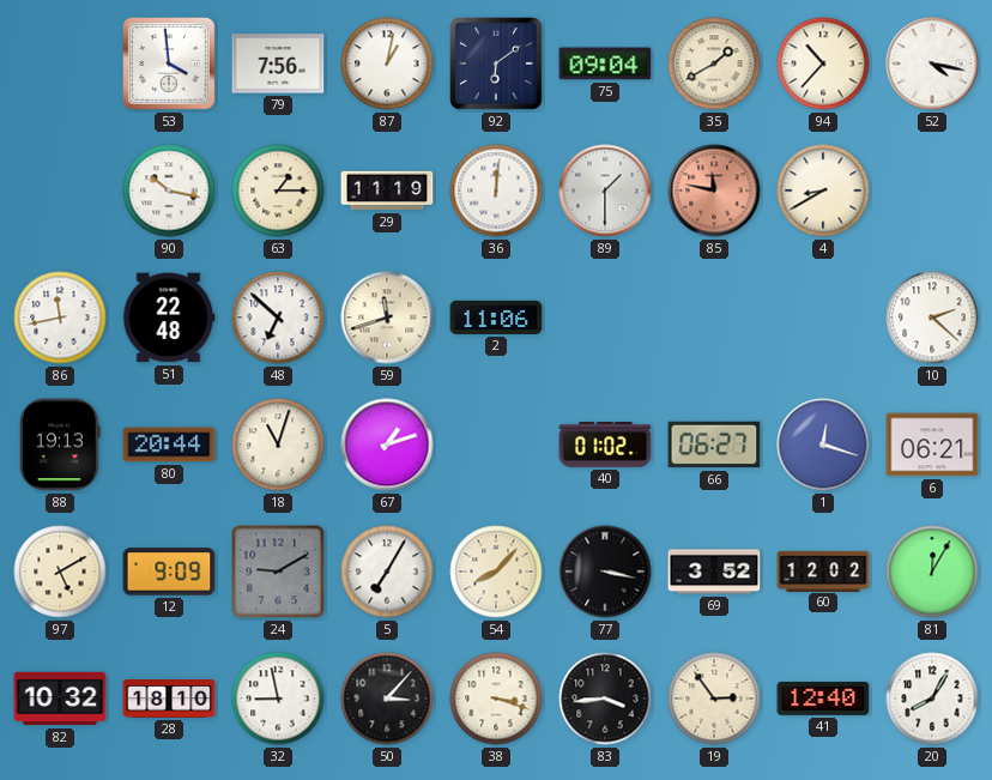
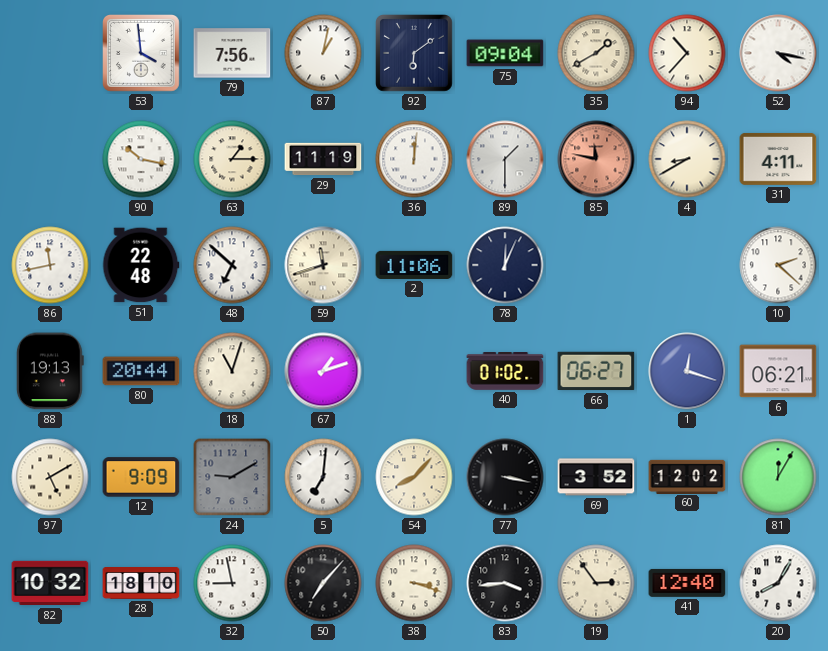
31: none -> 4:11
78: none -> 12:04
5: 7:05 -> 7:01
50: 3:07 -> 7:07
